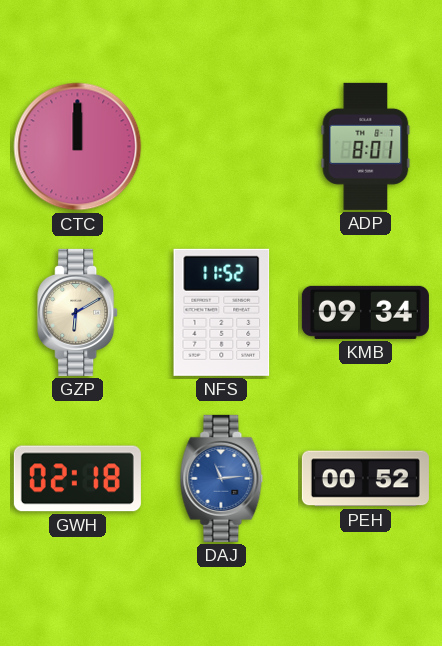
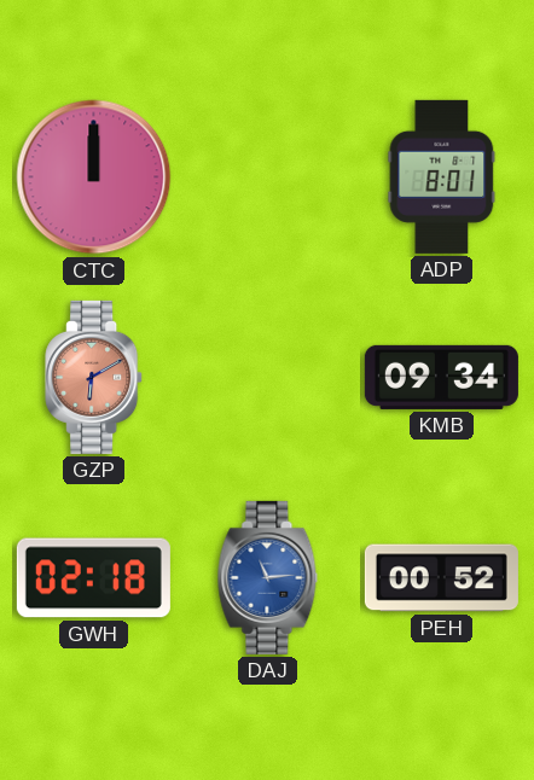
GZP dial: cream -> salmon
NFS: 11:52 -> none
